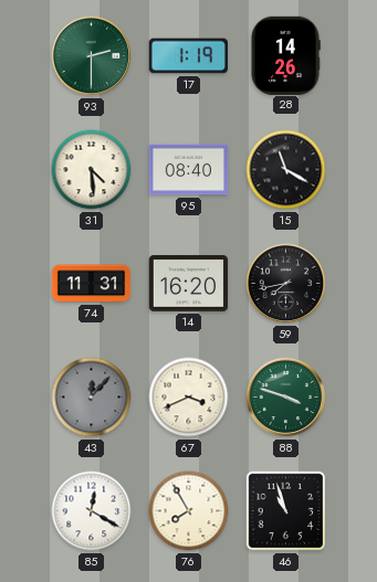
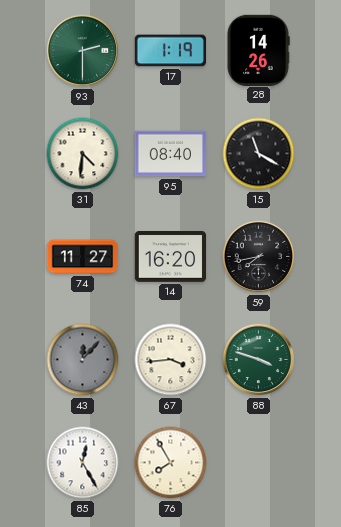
31: 4:29 -> 4:31
74: 11:31 -> 11:27
67: 3:41 -> 3:44
85: 12:20 -> 12:25
46: 10:57 -> none
